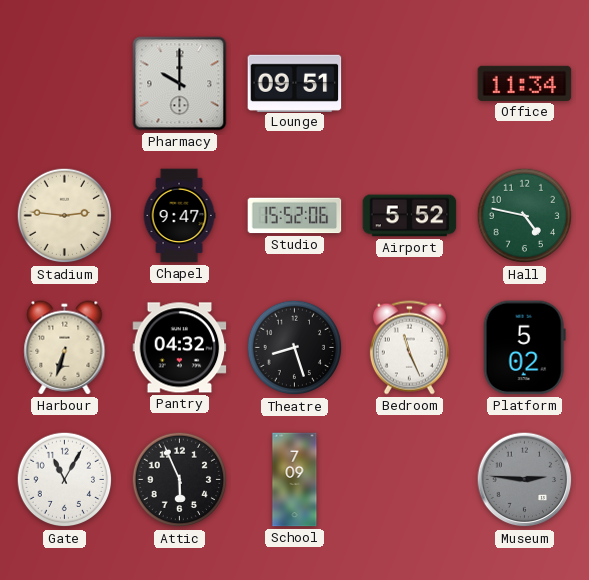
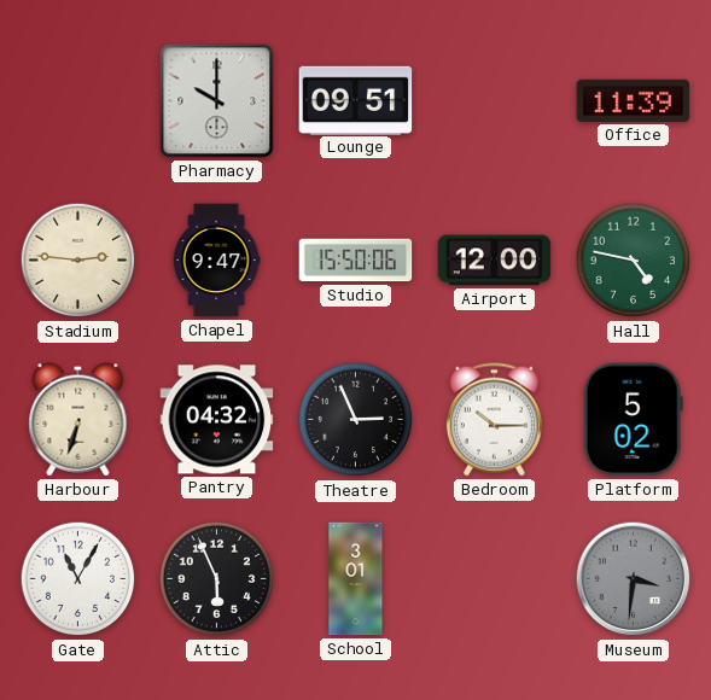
Office: 11:34 -> 11:39
Studio: 15:52 -> 15:50
Airport: 5:52 -> 12:00
Theatre: 8:27 -> 2:56
Bedroom: 11:26 -> 10:15
School: 7:09 -> 3:01
Museum: 2:46 -> 3:31
